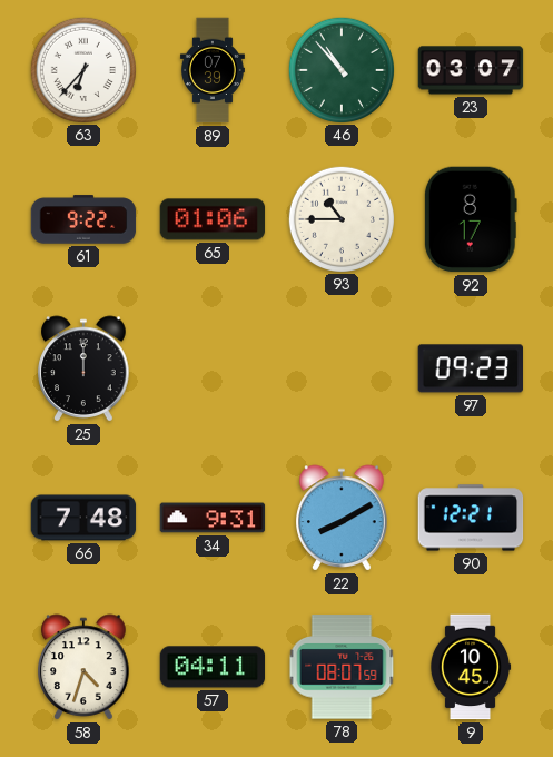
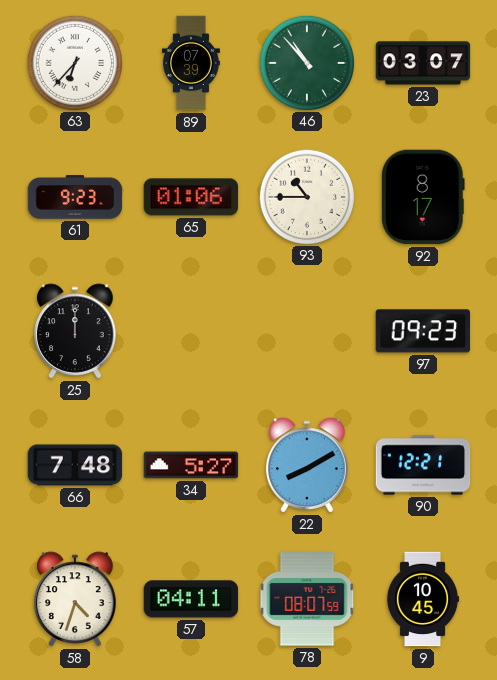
61: 9:22 -> 9:23
34: 9:31 -> 5:27
